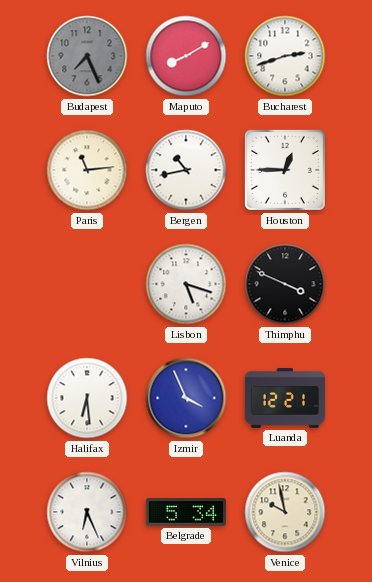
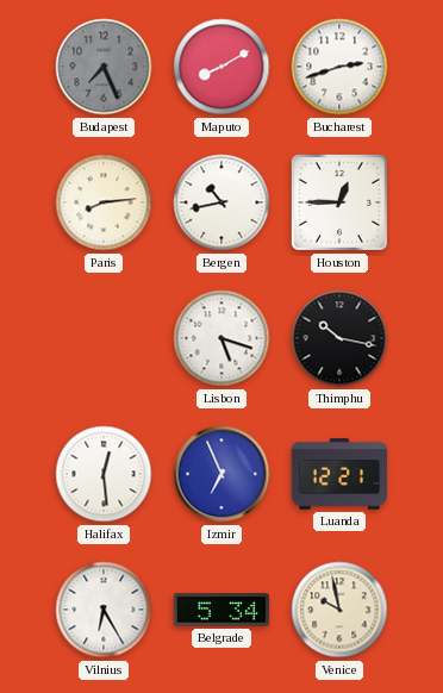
Paris: 11:14 -> 8:14
Thimphu: 3:49 -> 10:17
Halifax: 6:29 -> 12:29
Izmir: 3:56 -> 6:56
Vilnius: 6:26 -> 6:25
